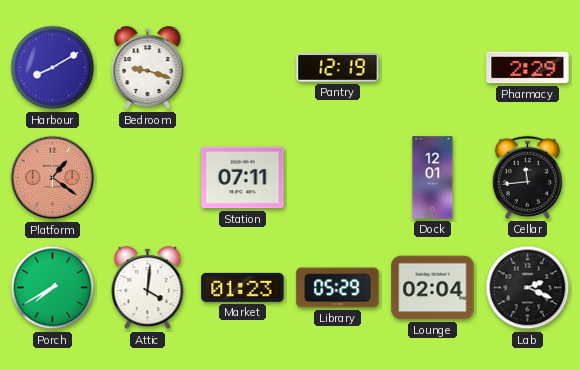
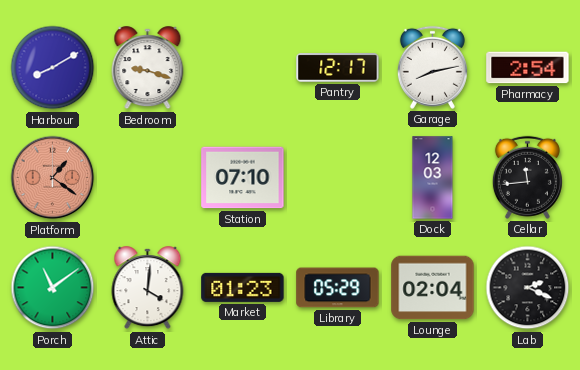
Pantry: 12:19 -> 12:17
Garage: none -> 8:13
Pharmacy: 2:29 -> 2:54
Station: 07:11 -> 07:10
Dock: 12:01 -> 12:03
Porch: 7:40 -> 11:09
